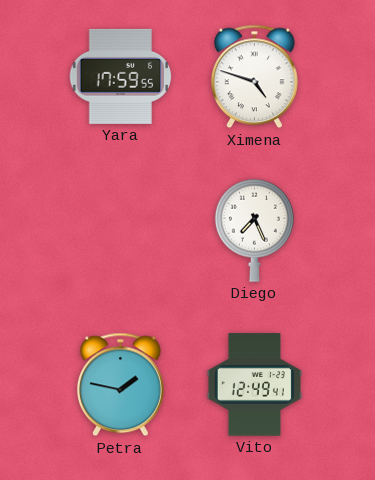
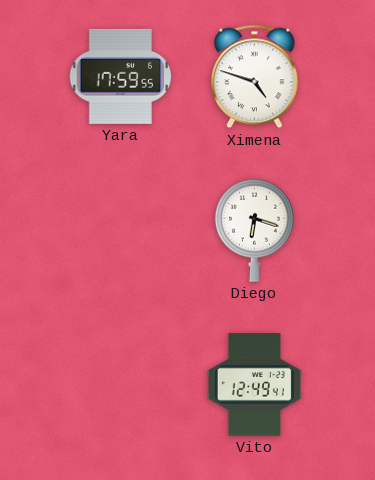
Diego: 7:26 -> 6:18
Petra: 1:47 -> none
